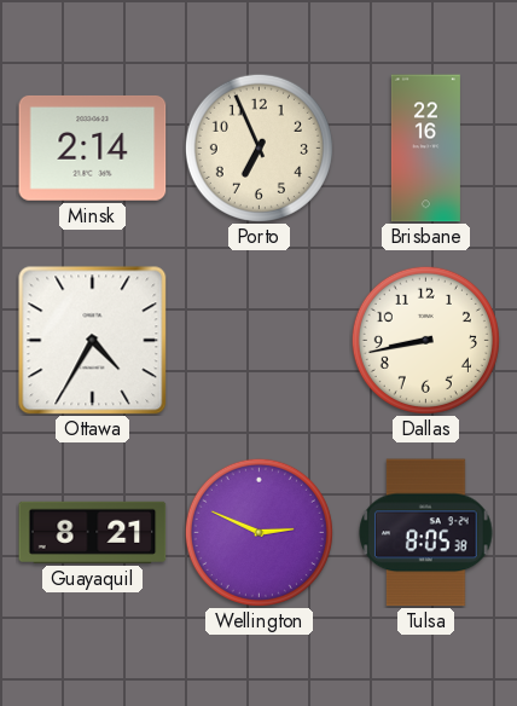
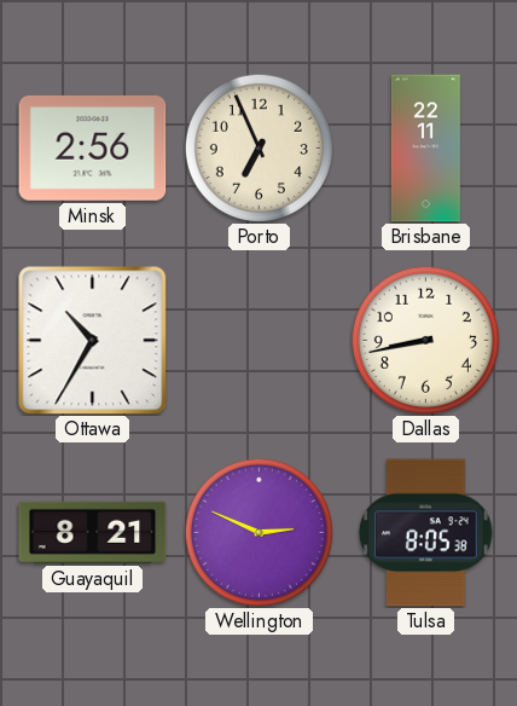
Minsk: 2:14 -> 2:56
Brisbane: 22:16 -> 22:11
Ottawa: 4:35 -> 10:35
